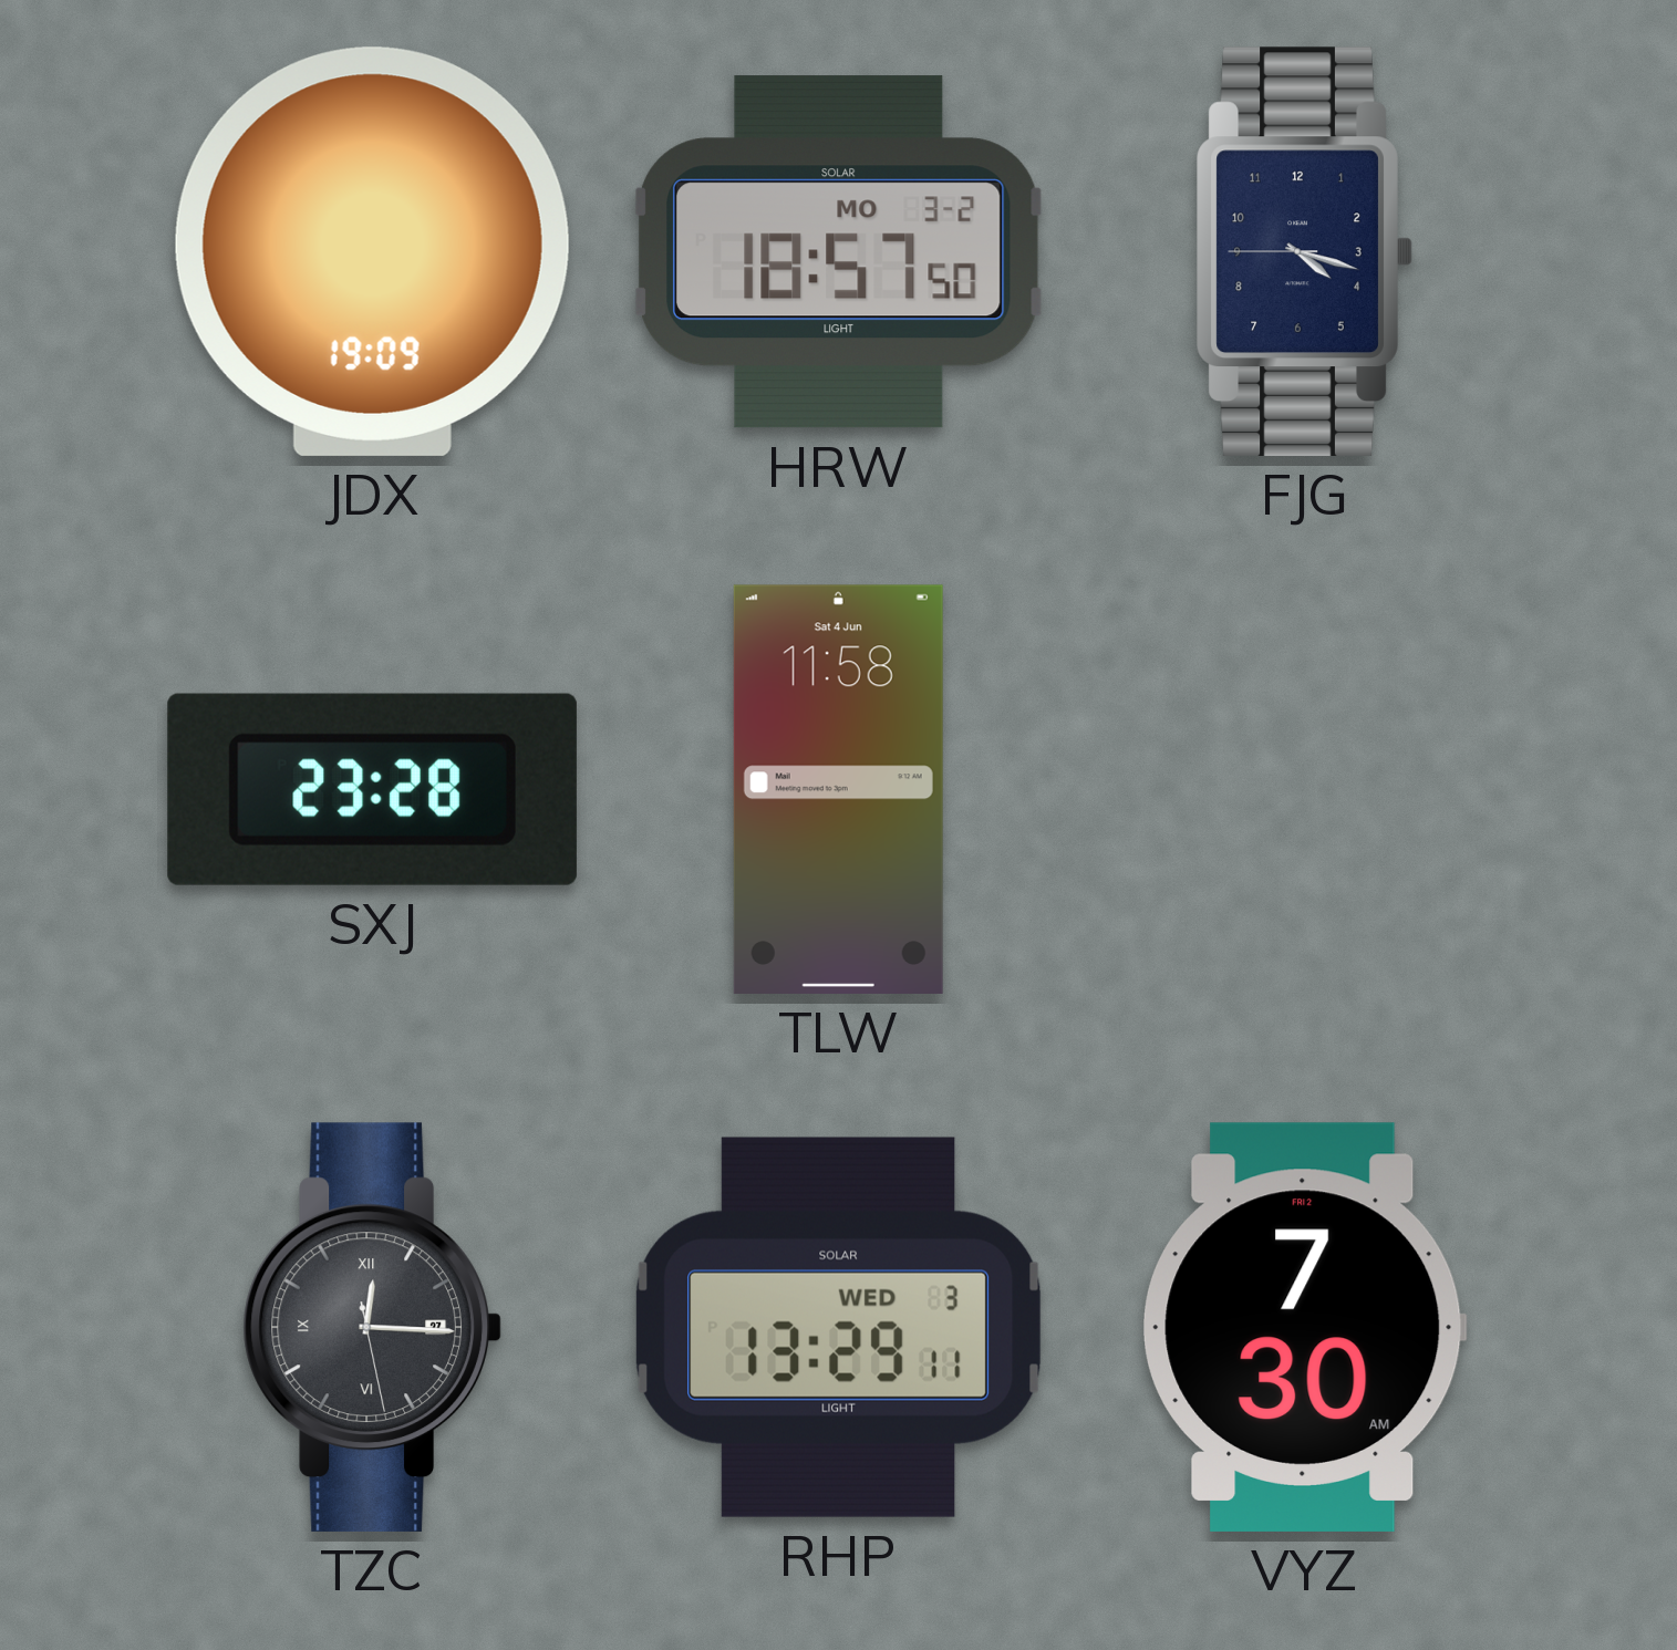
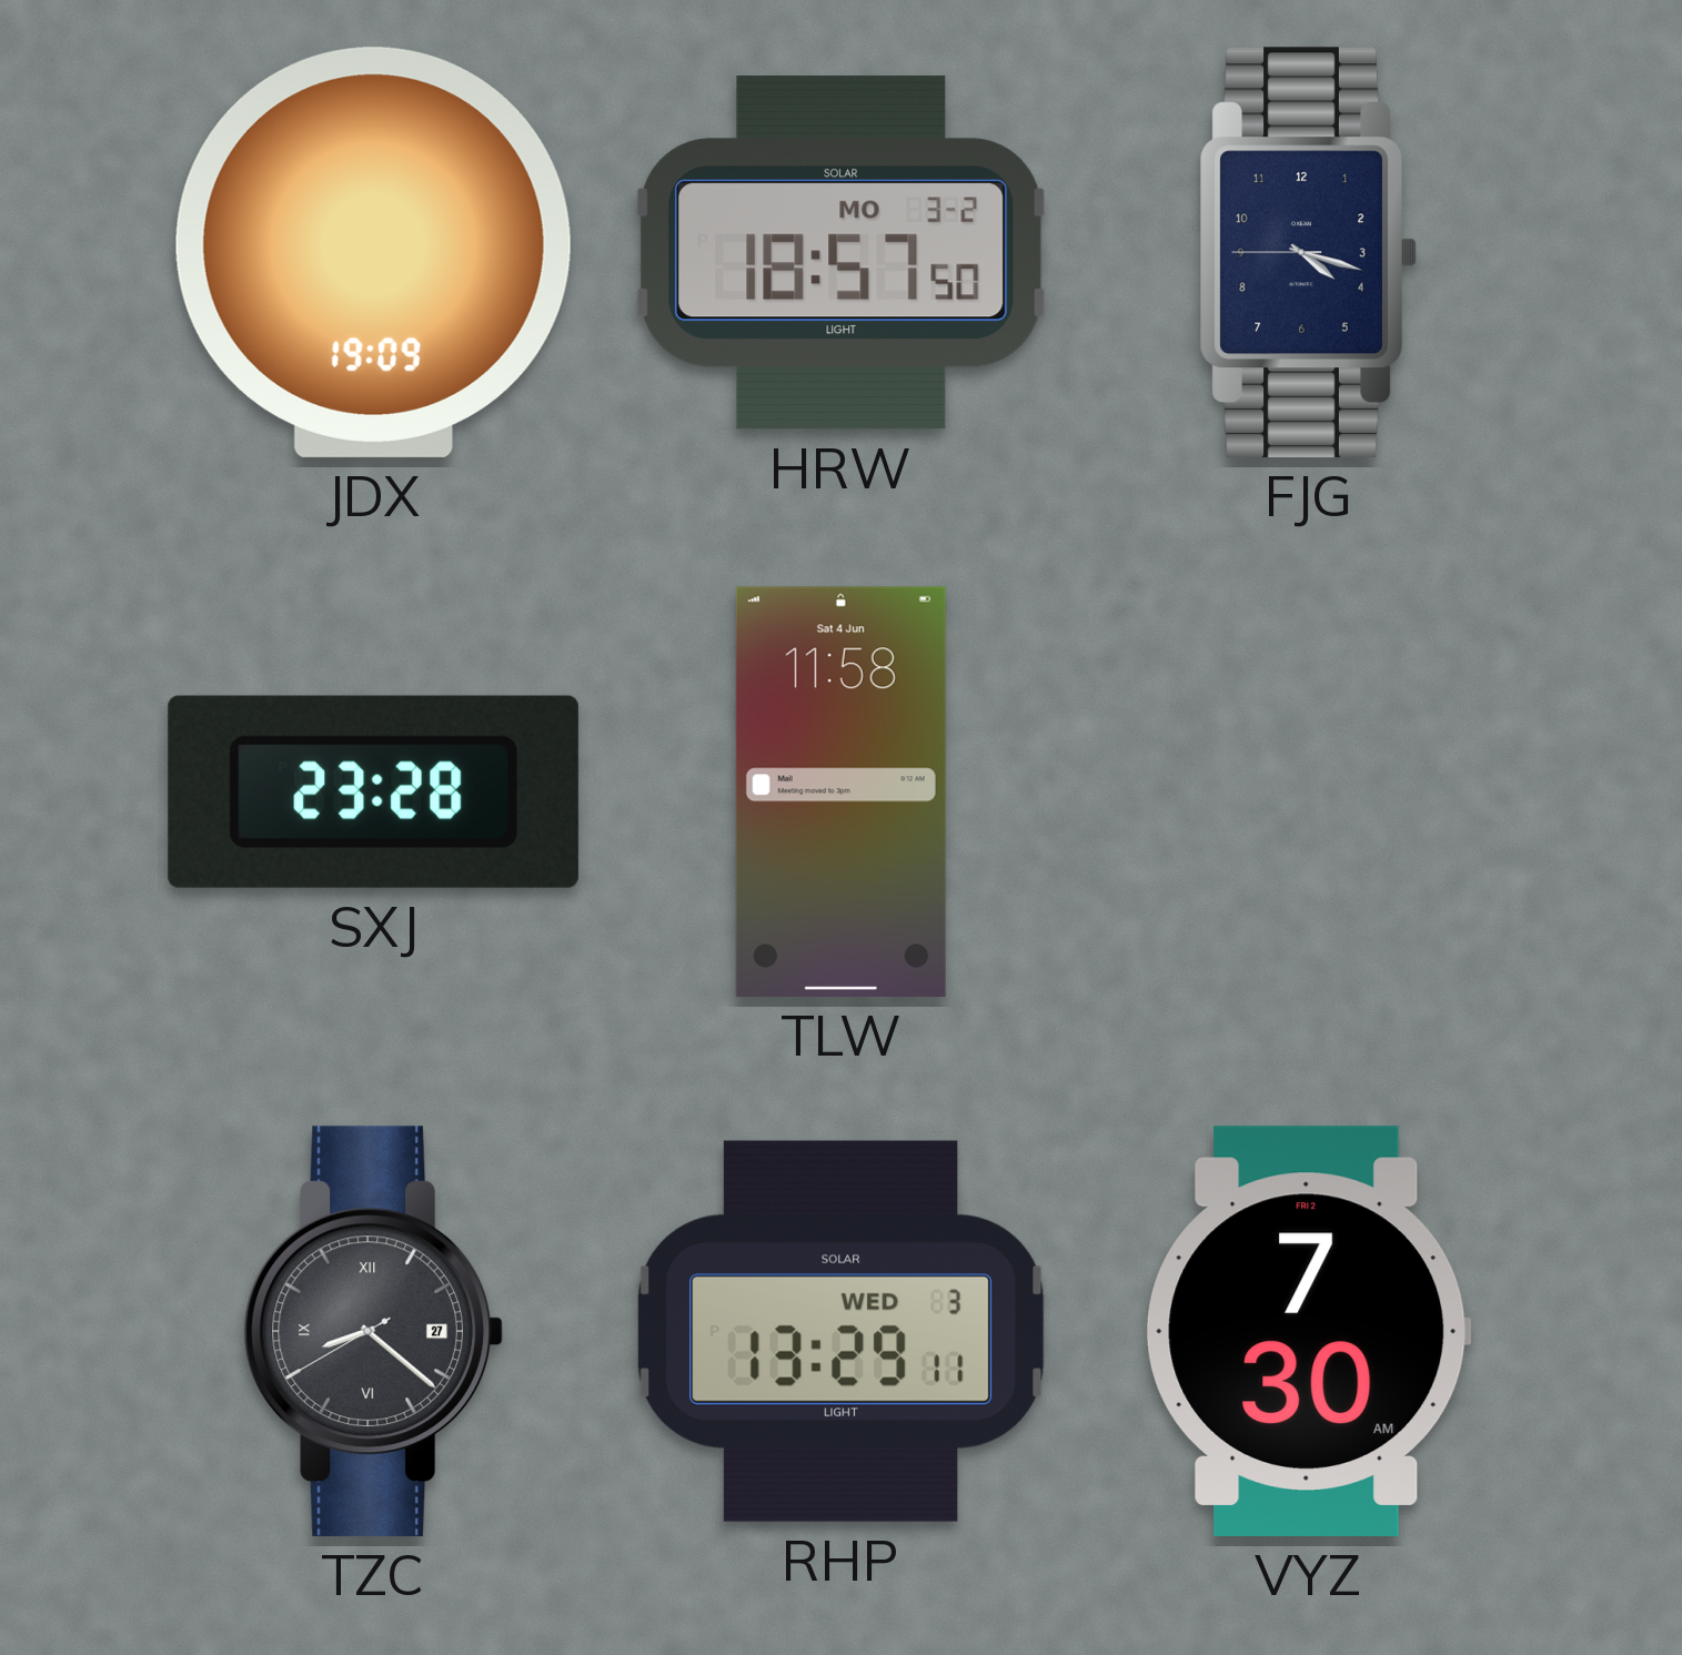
TZC: 12:15 -> 8:21
